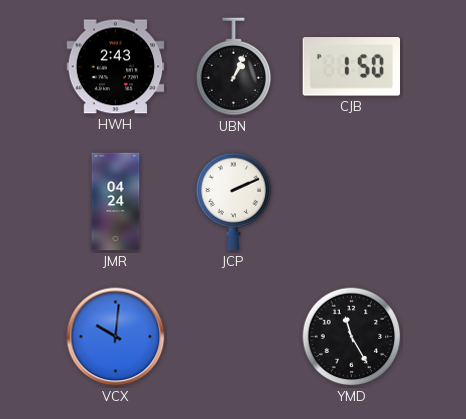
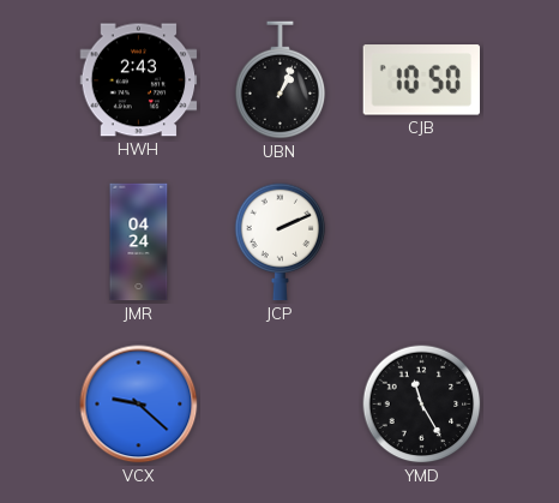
CJB: 1:50 -> 10:50
VCX: 10:01 -> 9:22
